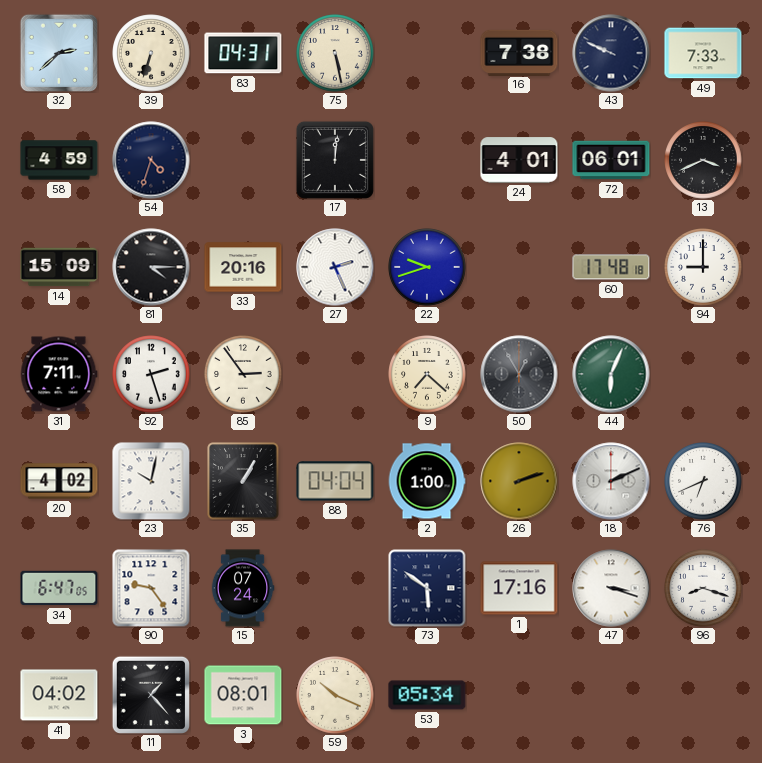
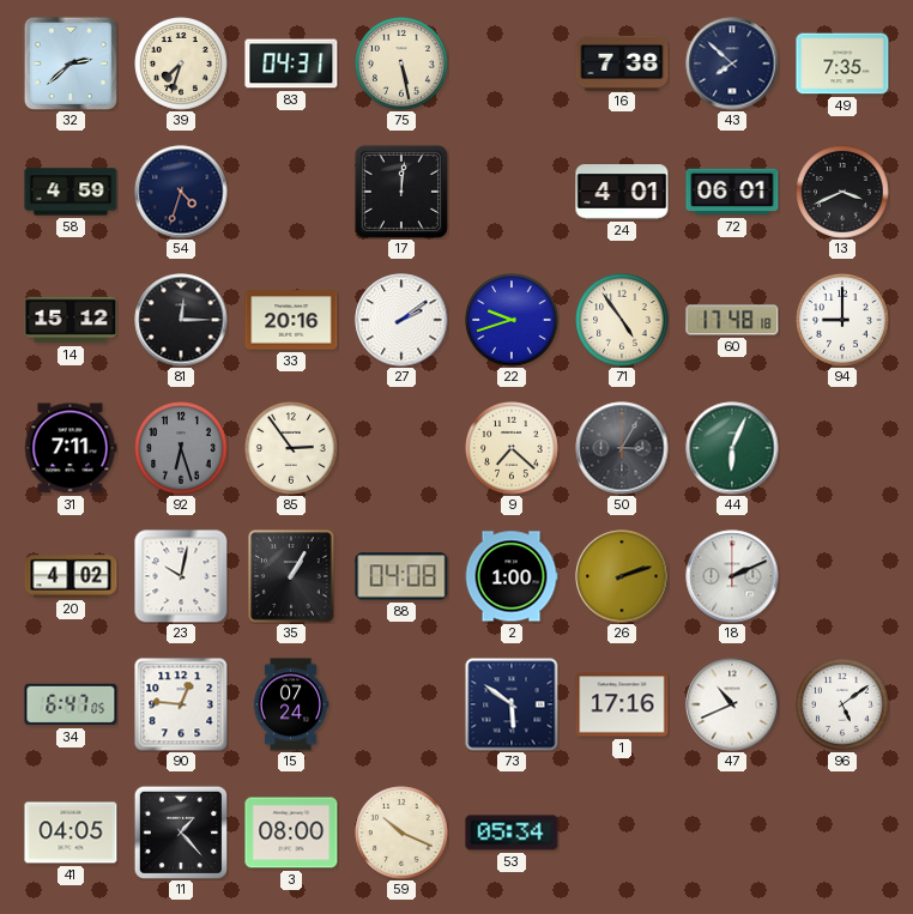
39: 6:33 -> 7:33
43: 9:49 -> 7:52
49: 7:33 -> 7:35
14: 15:09 -> 15:12
81: 4:15 -> 12:15
27: 2:26 -> 2:09
71: none -> 4:54
92: 2:27 -> 6:27
92 dial: white -> grey
50: 12:55 -> 3:05
88: 04:04 -> 04:08
76: 6:41 -> none
90: 9:24 -> 12:46
47: 3:18 -> 10:41
96: 8:18 -> 5:09
41: 04:02 -> 04:05
3: 08:01 -> 08:00
